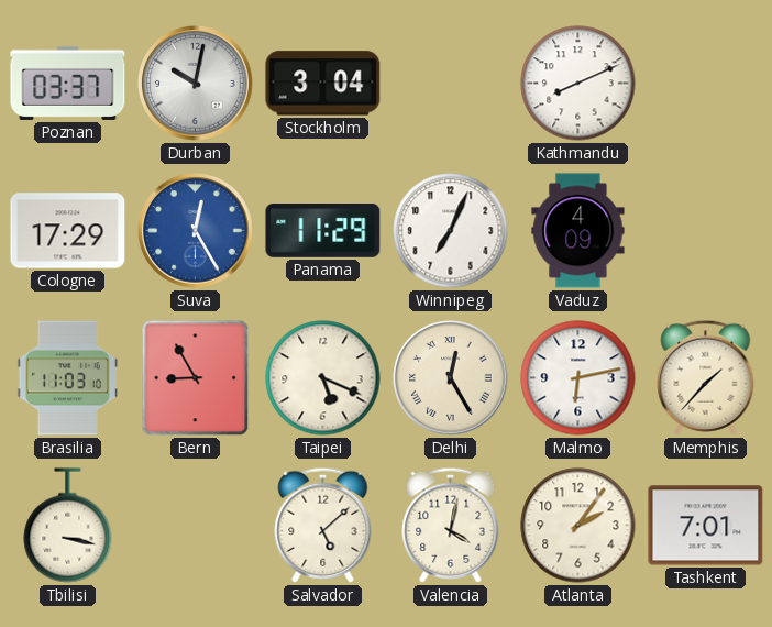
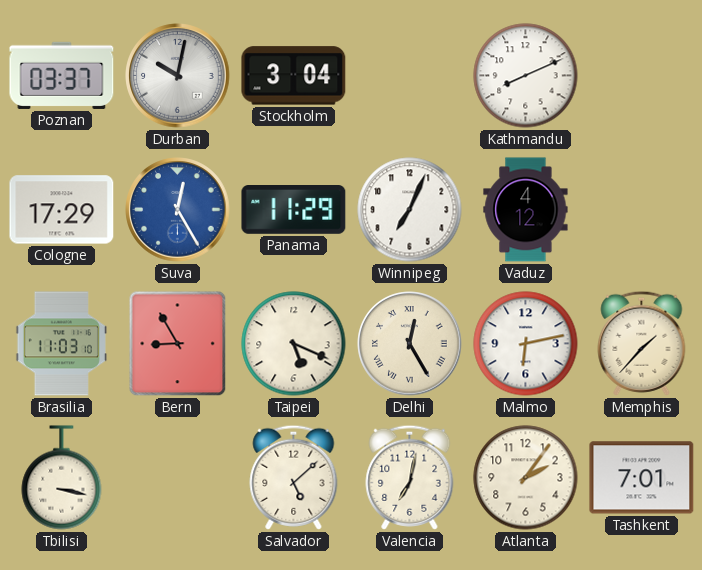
Vaduz: 4:09 -> 4:12
Valencia: 4:02 -> 7:02
